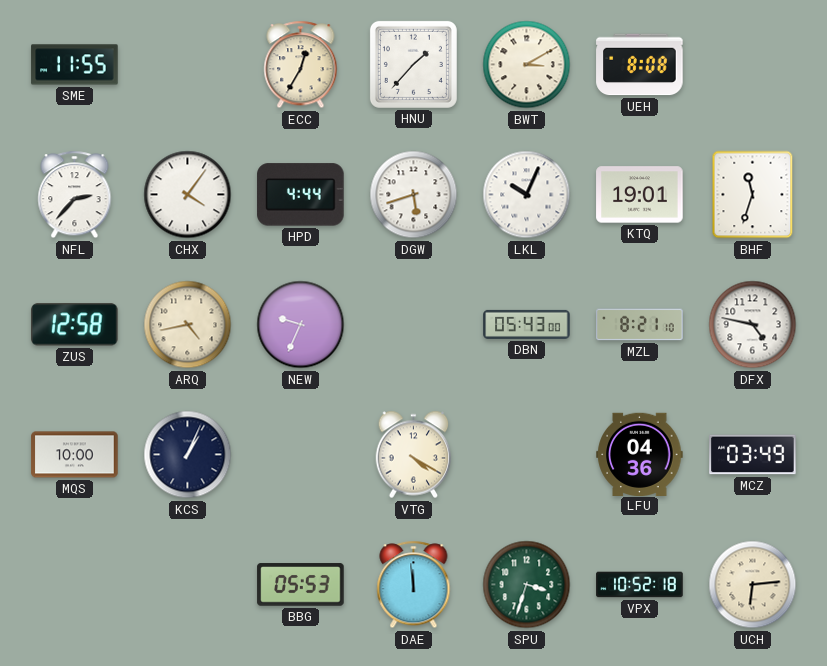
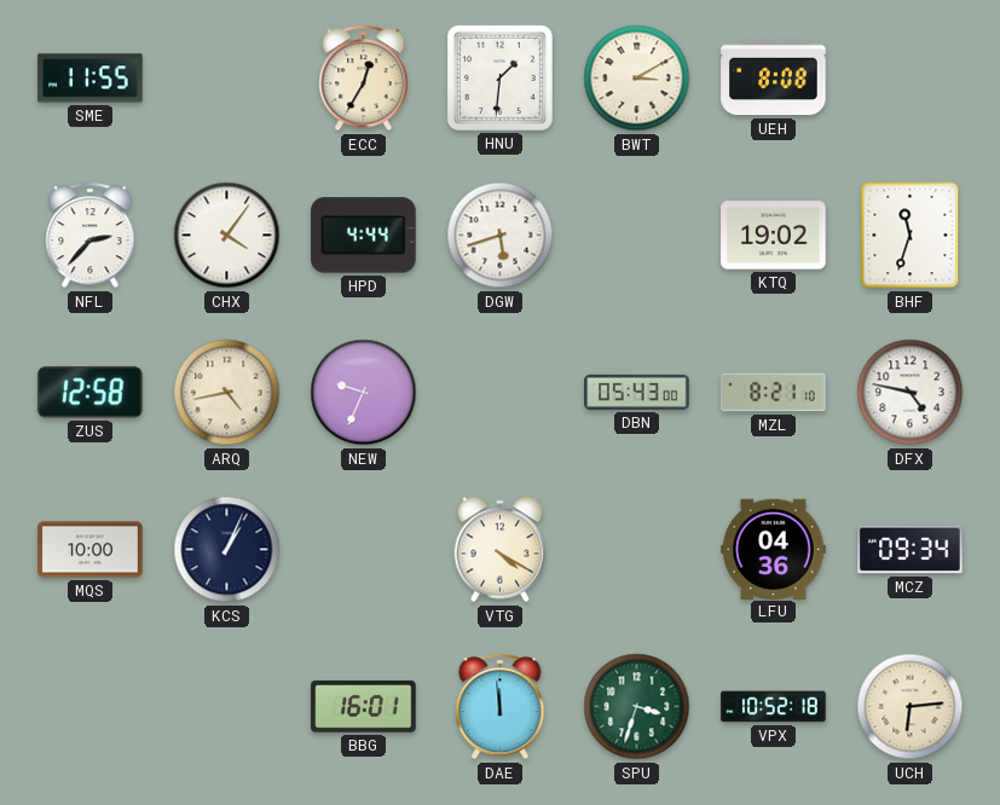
HNU: 1:37 -> 1:31
LKL: 10:04 -> none
KTQ: 19:01 -> 19:02
MCZ: 03:49 -> 09:34
BBG: 05:53 -> 16:01
